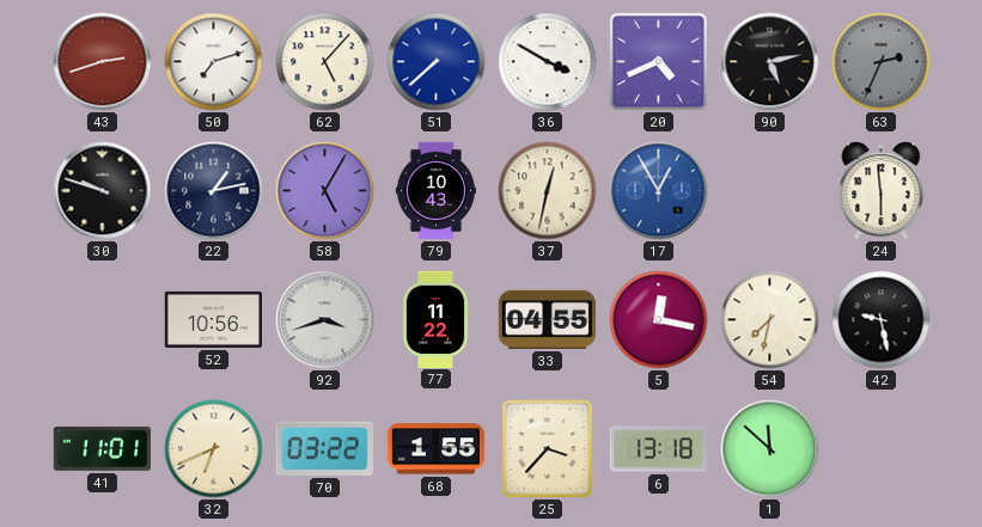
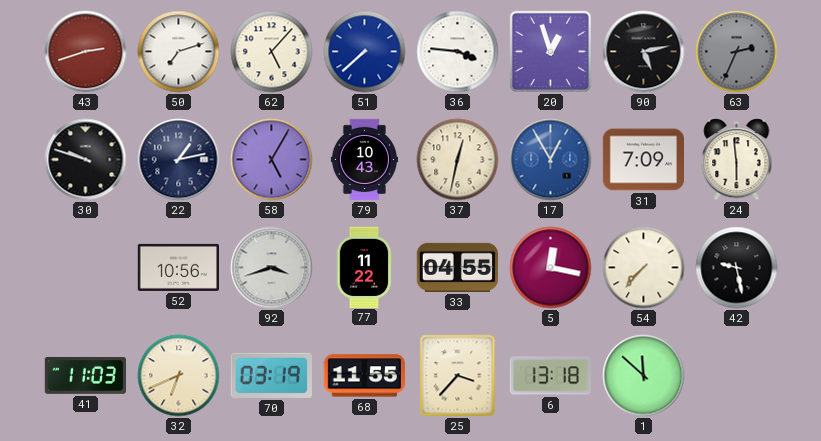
36: 3:50 -> 3:46
20: 4:41 -> 12:57
31: none -> 7:09
54: 7:32 -> 7:37
41: 11:01 -> 11:03
70: 03:22 -> 03:19
68: 1:55 -> 11:55
